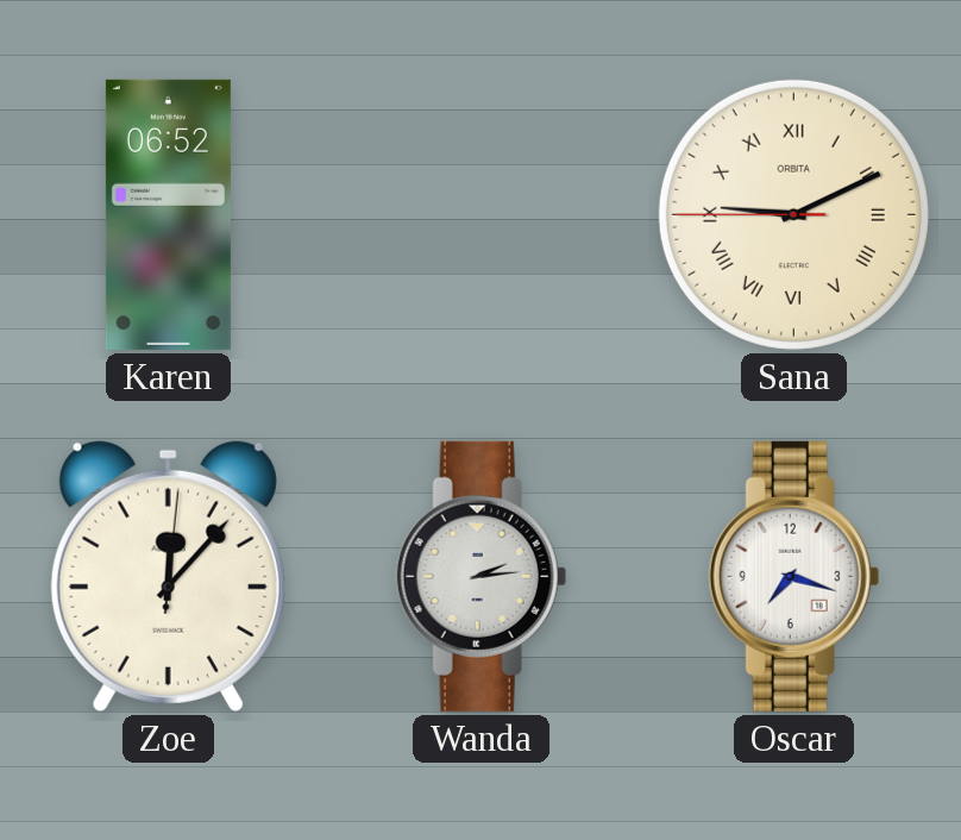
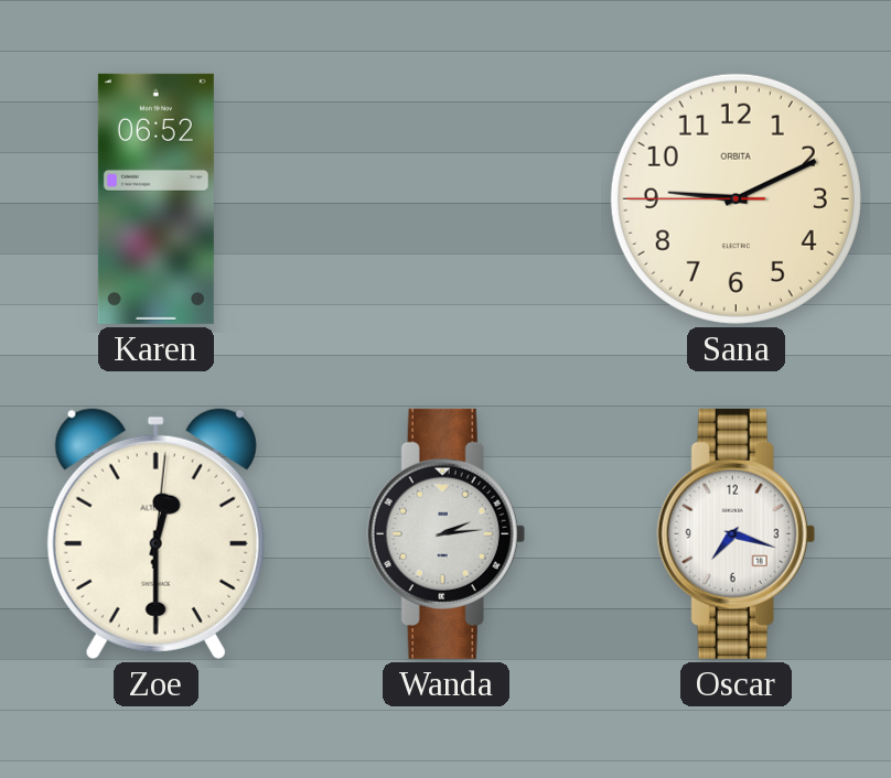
Sana numerals: Roman -> Arabic
Zoe: 12:07 -> 12:30
